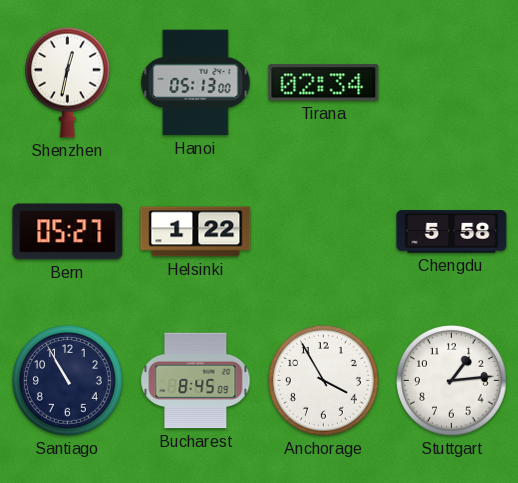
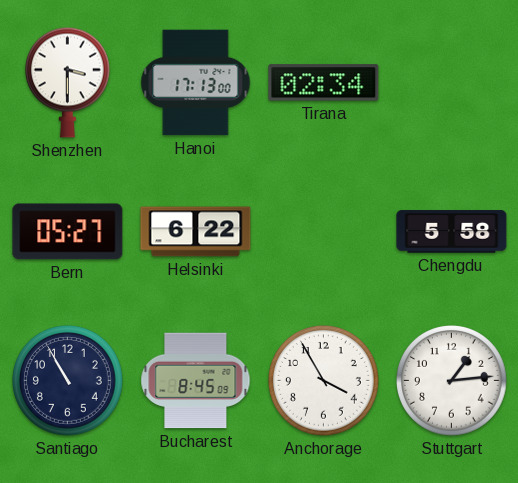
Shenzhen: 12:32 -> 3:30
Hanoi: 05:13 -> 17:13
Helsinki: 1:22 -> 6:22
